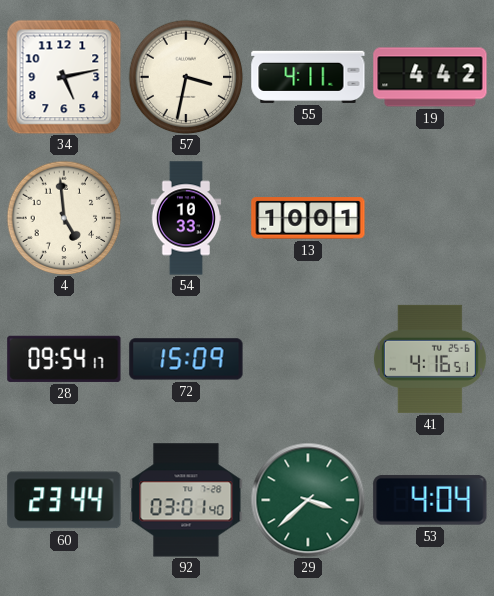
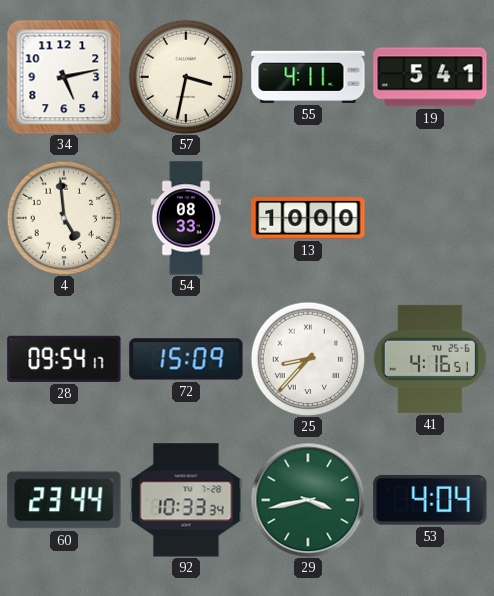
19: 4:42 -> 5:41
54: 10:33 -> 08:33
13: 10:01 -> 10:00
25: none -> 8:37
92: 03:01 -> 10:33
29: 3:38 -> 3:43
